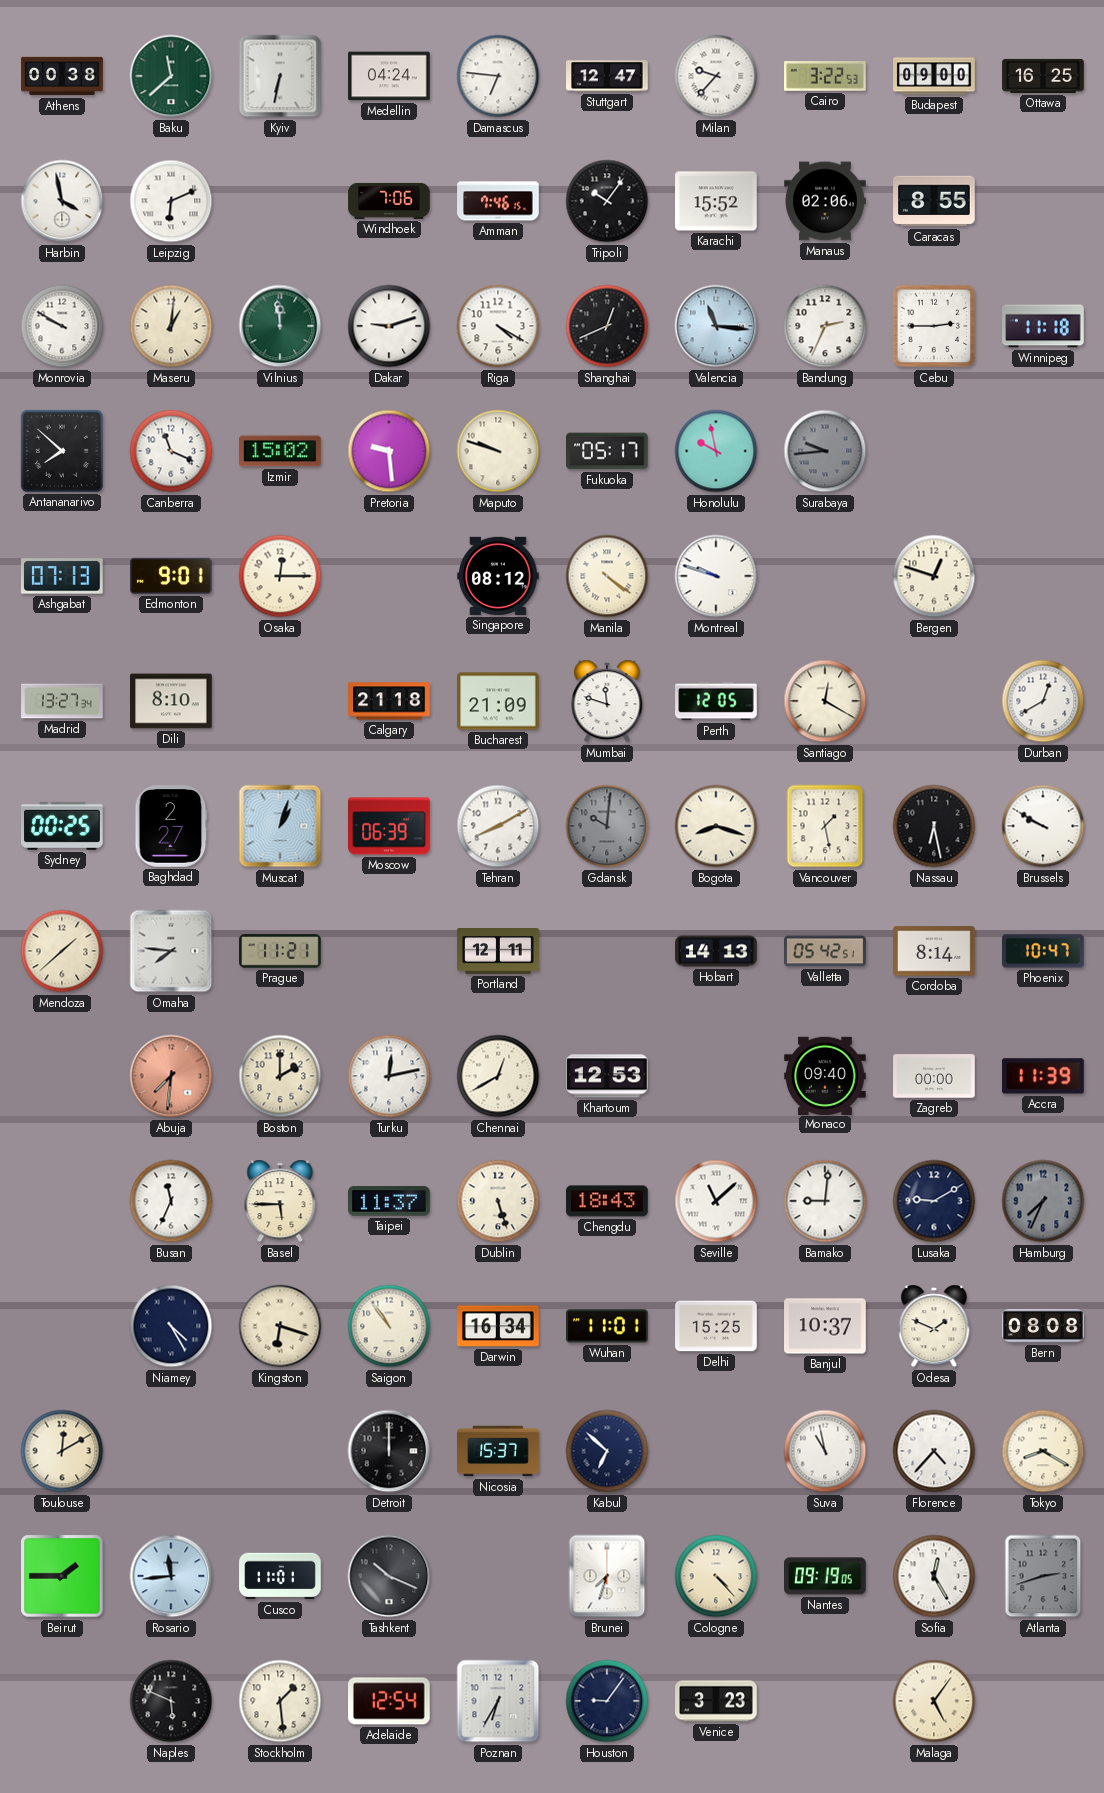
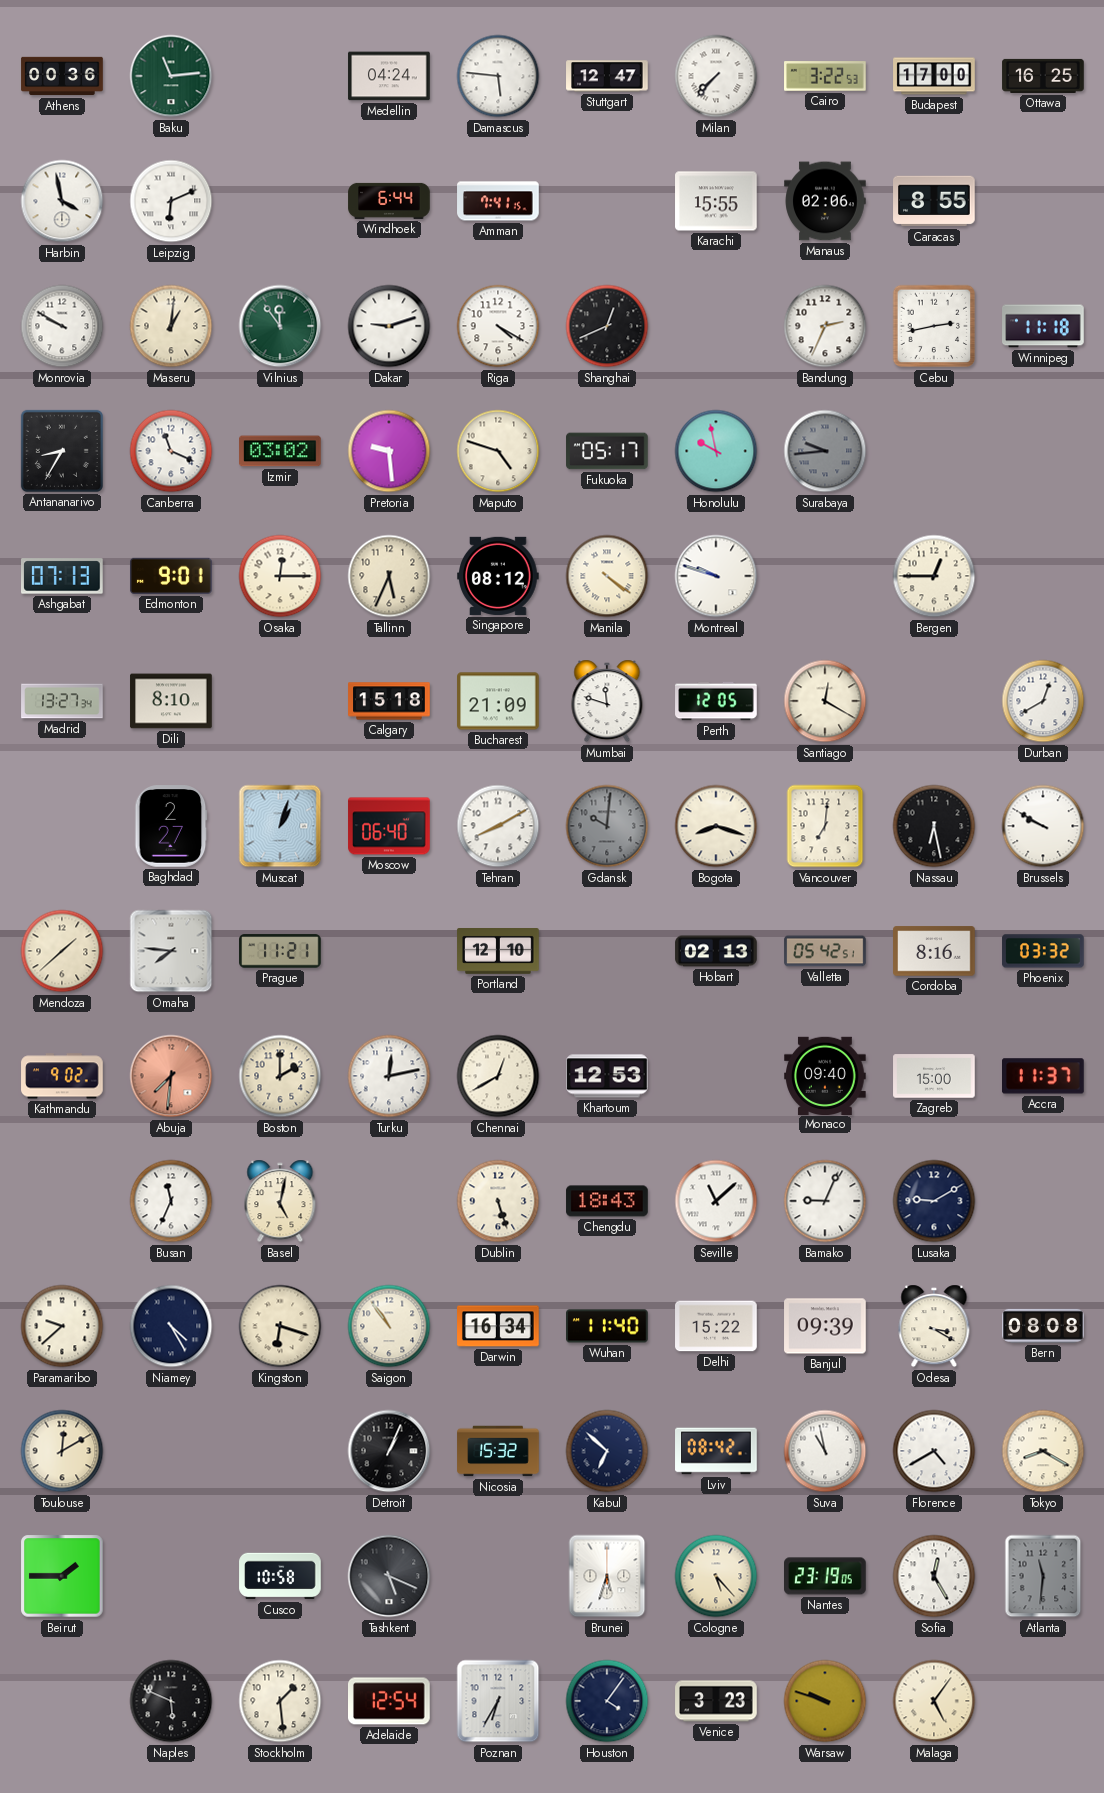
Athens: 00:38 -> 00:36
Baku: 11:38 -> 11:14
Kyiv: 6:32 -> none
Damascus: 6:46 -> 5:46
Milan: 9:37 -> 7:37
Budapest: 09:00 -> 17:00
Windhoek: 7:06 -> 6:44
Amman: 7:46 -> 7:41
Tripoli: 10:06 -> none
Karachi: 15:52 -> 15:55
Vilnius: 11:59 -> 11:54
Valencia: 11:16 -> none
Cebu: 2:45 -> 2:43
Antananarivo: 7:52 -> 8:35
Izmir: 15:02 -> 03:02
Maputo: 9:48 -> 4:48
Tallinn: none -> 5:34
Bergen: 12:48 -> 12:45
Calgary: 21:18 -> 15:18
Sydney: 00:25 -> none
Moscow: 06:39 -> 06:40
Vancouver: 1:28 -> 7:01
Portland: 12:11 -> 12:10
Hobart: 14:13 -> 02:13
Cordoba: 8:14 -> 8:16
Phoenix: 10:47 -> 03:32
Kathmandu: none -> 9:02
Zagreb: 00:00 -> 15:00
Accra: 11:39 -> 11:37
Basel: 5:45 -> 5:02
Taipei: 11:37 -> none
Bamako: 9:01 -> 9:04
Hamburg: 7:34 -> none
Paramaribo: none -> 9:38
Wuhan: 11:01 -> 11:40
Delhi: 15:25 -> 15:22
Banjul: 10:37 -> 09:39
Odesa: 1:49 -> 3:20
Detroit: 12:00 -> 1:04
Nicosia: 15:37 -> 15:32
Lviv: none -> 08:42
Florence: 4:37 -> 4:40
Rosario: 11:44 -> none
Cusco: 11:01 -> 10:58
Tashkent: 10:19 -> 5:19
Brunei: 7:33 -> 5:33
Cologne: 4:23 -> 5:23
Nantes: 09:19 -> 23:19
Atlanta: 2:42 -> 11:31
Houston: 9:06 -> 4:06
Warsaw: none -> 9:48
